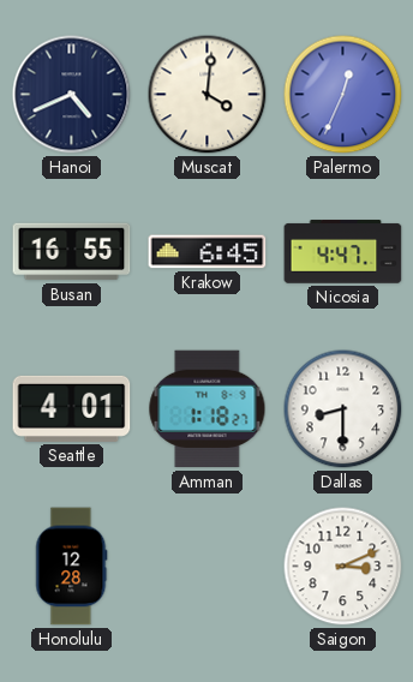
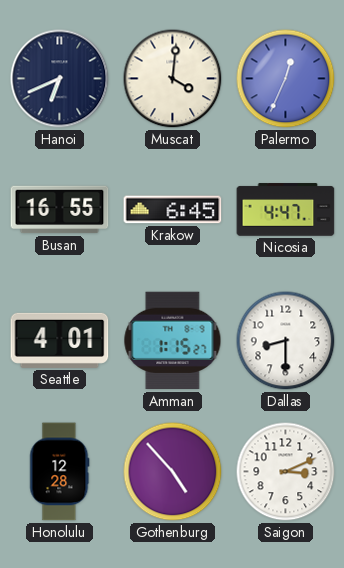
Hanoi: 4:41 -> 6:41
Amman: 1:18 -> 1:15
Gothenburg: none -> 4:53
